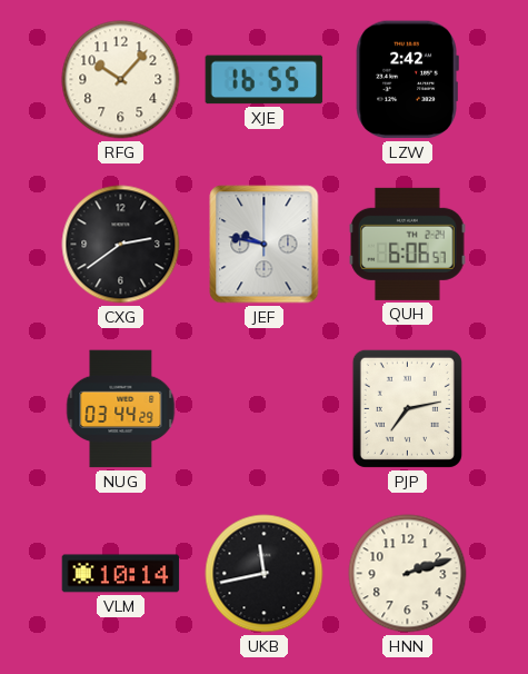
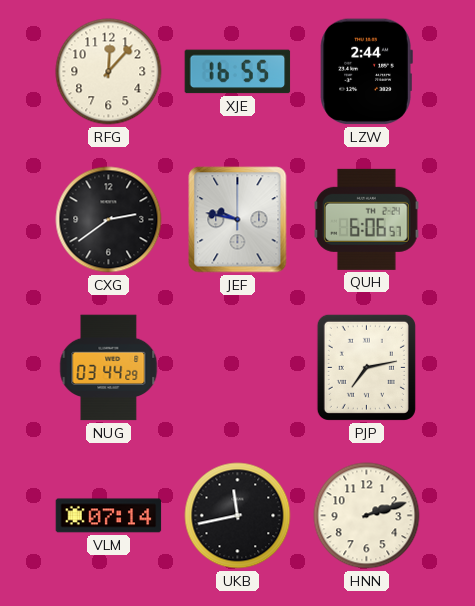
RFG: 10:07 -> 12:07
LZW: 2:42 -> 2:44
VLM: 10:14 -> 07:14
